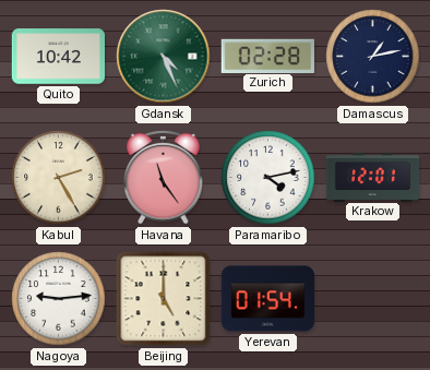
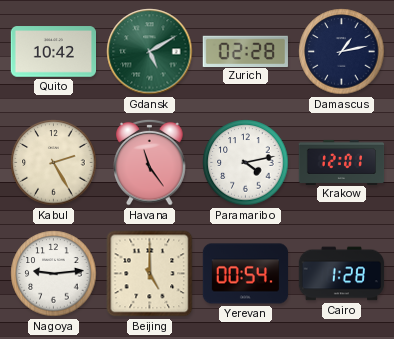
Gdansk: 4:26 -> 5:10
Yerevan: 01:54 -> 00:54
Cairo: none -> 1:28
